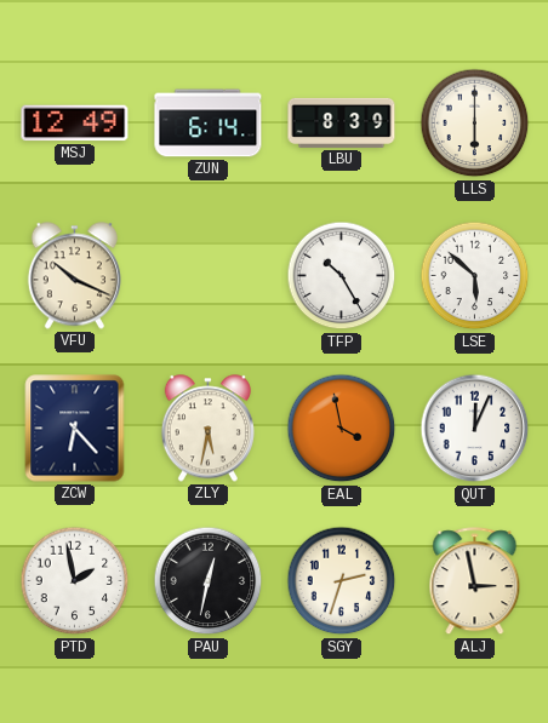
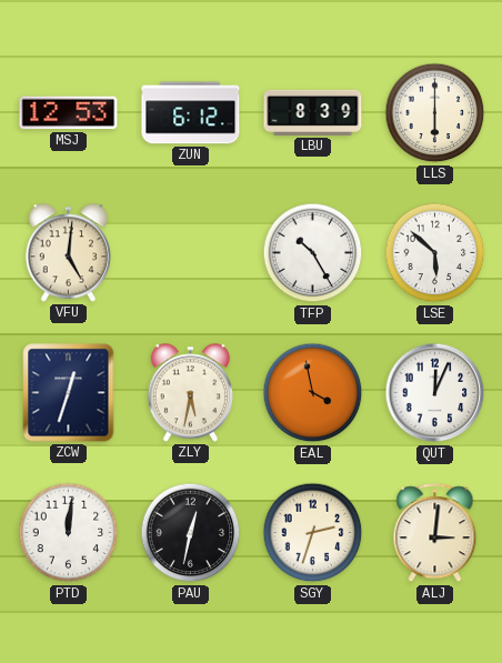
MSJ: 12:49 -> 12:53
ZUN: 6:14 -> 6:12
VFU: 10:19 -> 5:01
ZCW: 6:23 -> 12:33
PTD: 1:58 -> 12:01
ALJ: 2:58 -> 3:01
